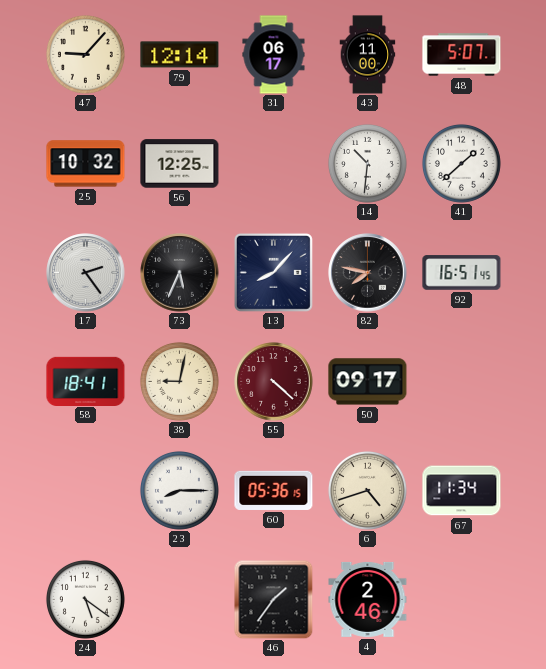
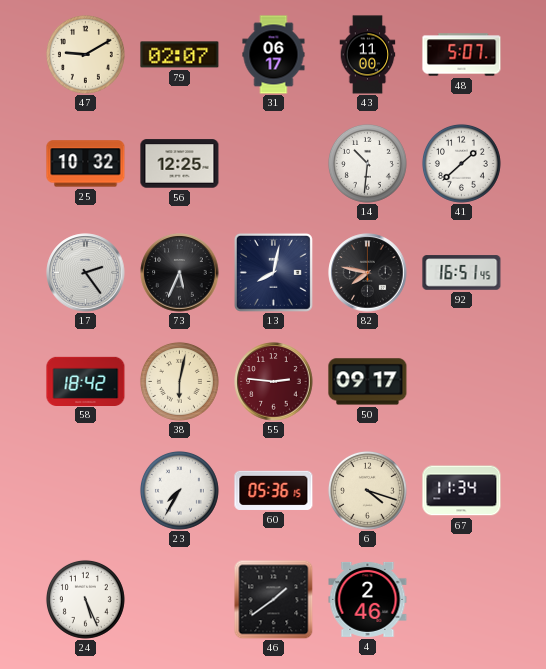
47: 9:07 -> 9:10
79: 12:14 -> 02:07
13: 8:07 -> 8:02
58: 18:41 -> 18:42
38: 9:02 -> 6:02
55: 4:22 -> 2:46
23: 8:15 -> 7:35
6: 4:42 -> 4:18
24: 5:21 -> 5:26
46: 1:36 -> 1:39
